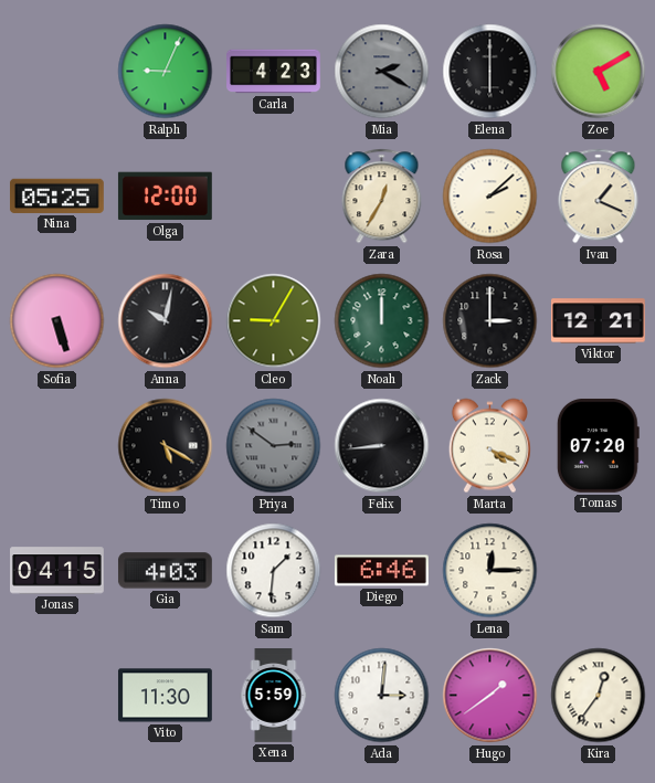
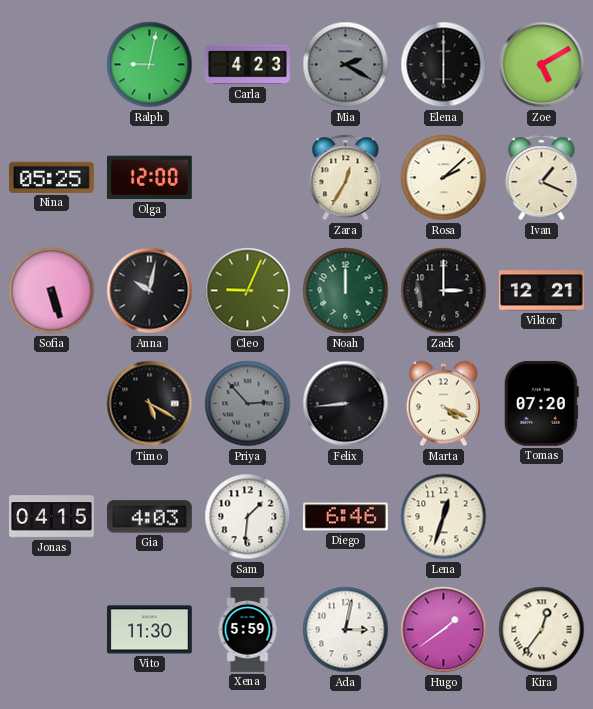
Ralph: 9:04 -> 9:02
Cleo: 9:05 -> 9:04
Priya: 2:51 -> 2:53
Lena: 12:15 -> 12:33
Ada: 3:01 -> 3:02
